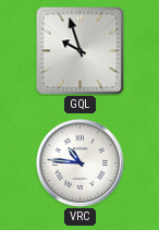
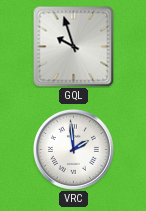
VRC: 10:46 -> 1:59
